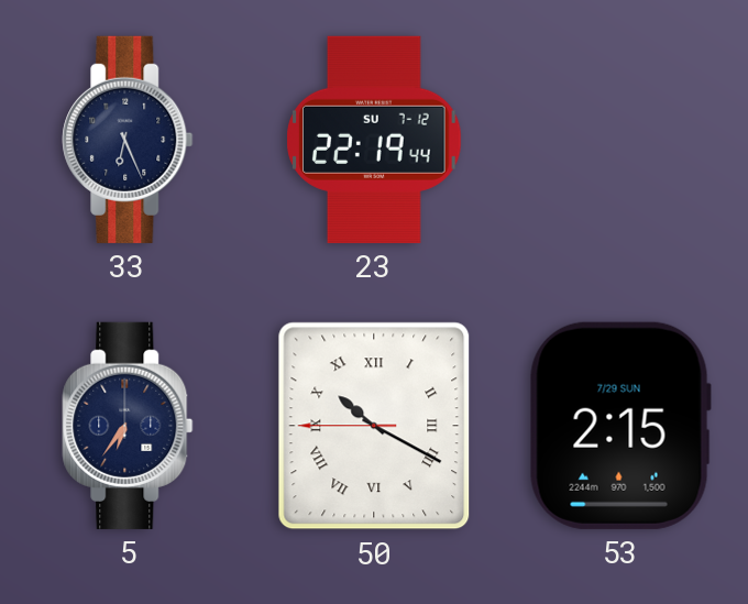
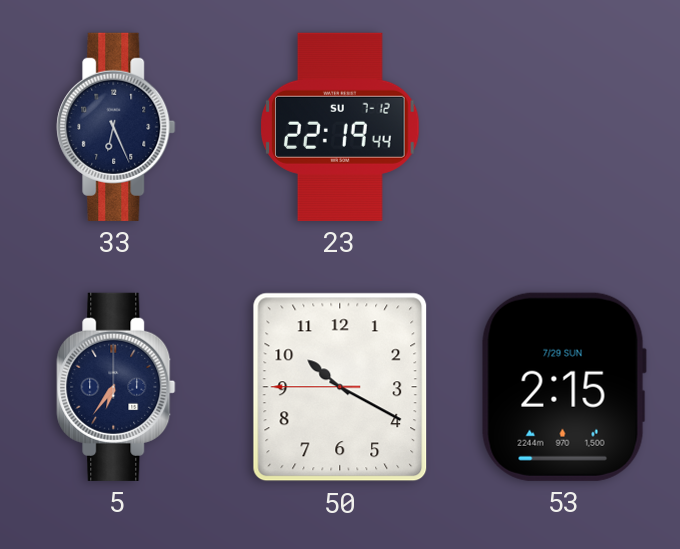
50 numerals: Roman -> Arabic
